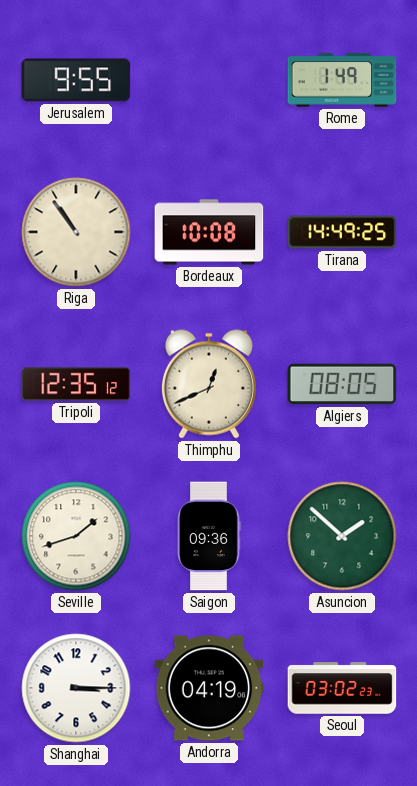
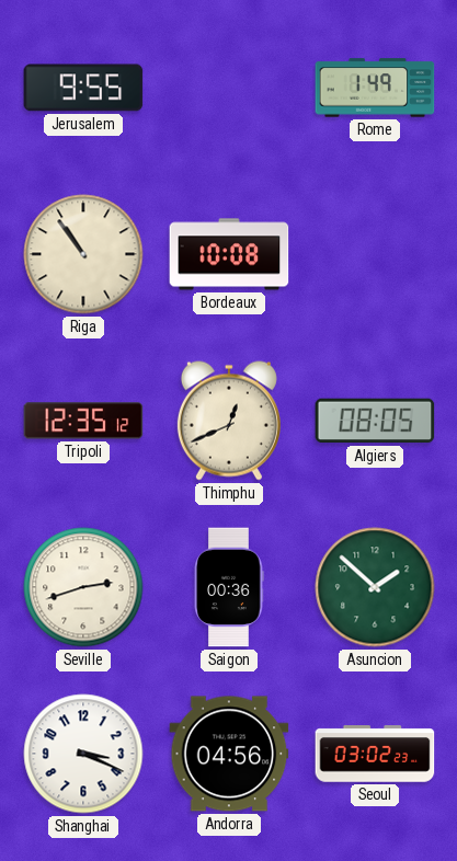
Tirana: 14:49 -> none
Seville: 1:42 -> 2:42
Saigon: 09:36 -> 00:36
Shanghai: 3:15 -> 3:19
Andorra: 04:19 -> 04:56
